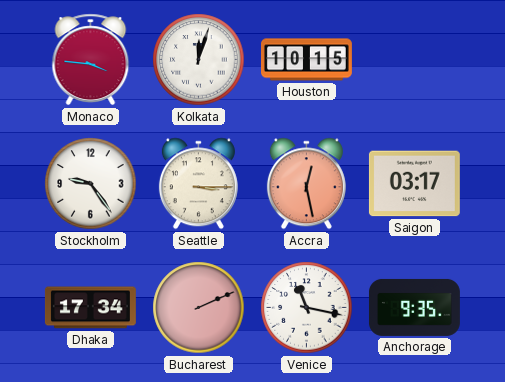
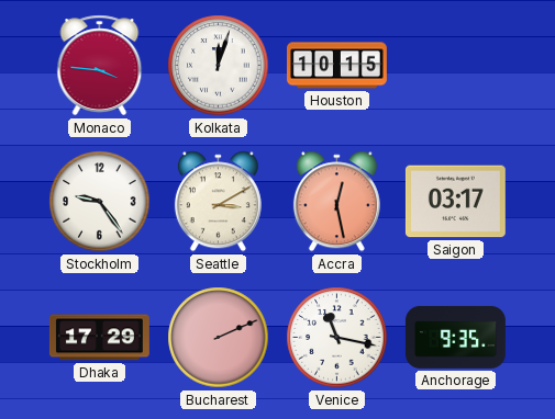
Seattle: 3:15 -> 3:10
Dhaka: 17:34 -> 17:29
